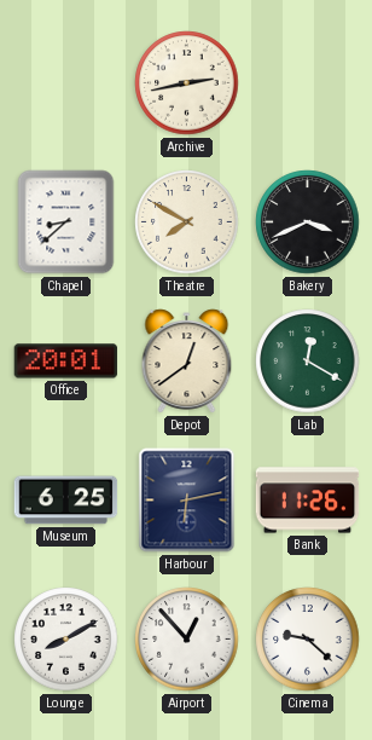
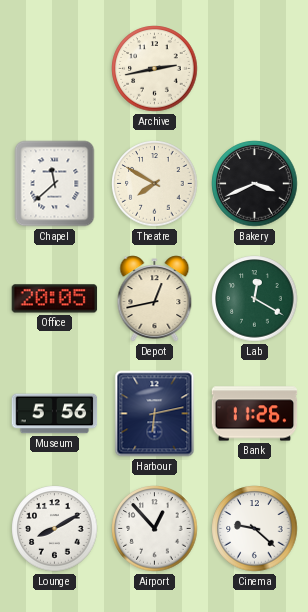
Chapel: 8:38 -> 11:38
Office: 20:01 -> 20:05
Depot: 12:39 -> 12:43
Museum: 6:25 -> 5:56
